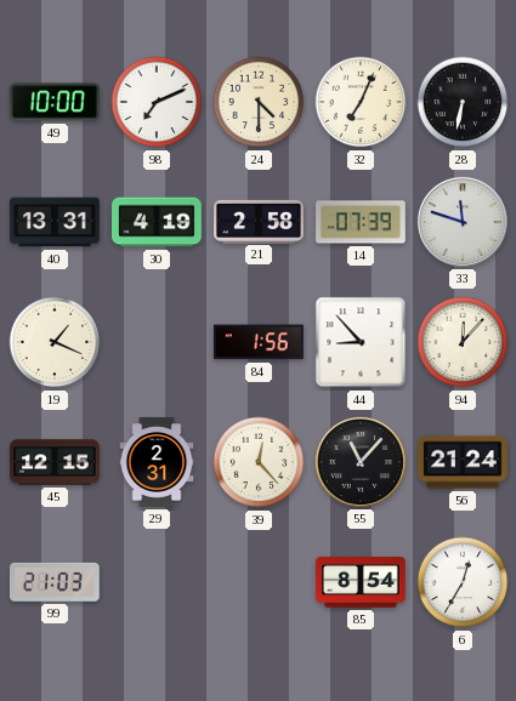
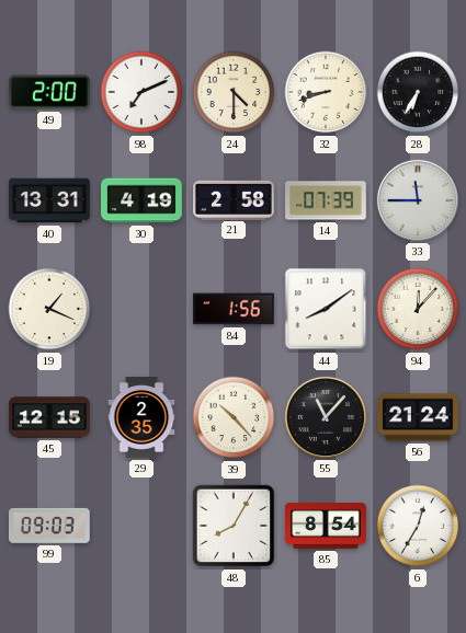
49: 10:00 -> 2:00
32: 7:04 -> 8:42
28: 6:32 -> 6:35
33: 11:48 -> 11:45
44: 8:53 -> 8:09
29: 2:31 -> 2:35
39: 12:23 -> 10:23
99: 21:03 -> 09:03
48: none -> 8:05
